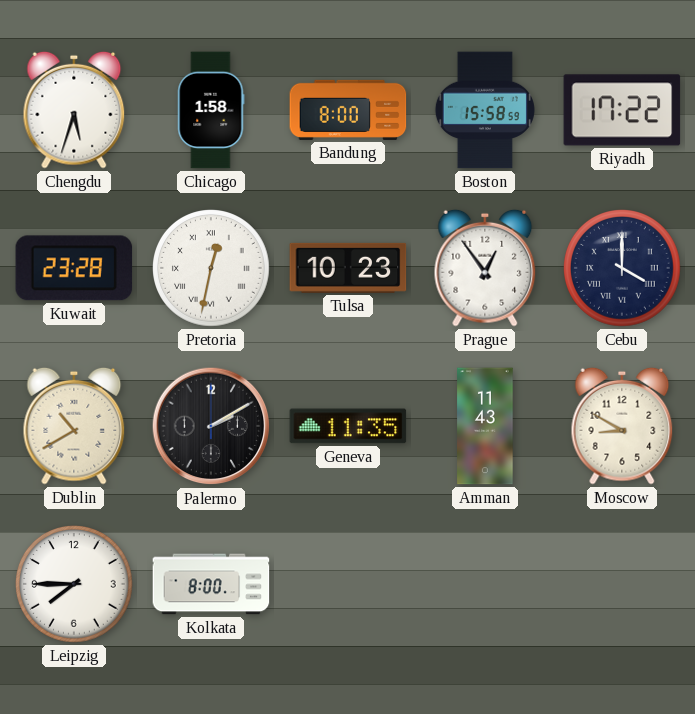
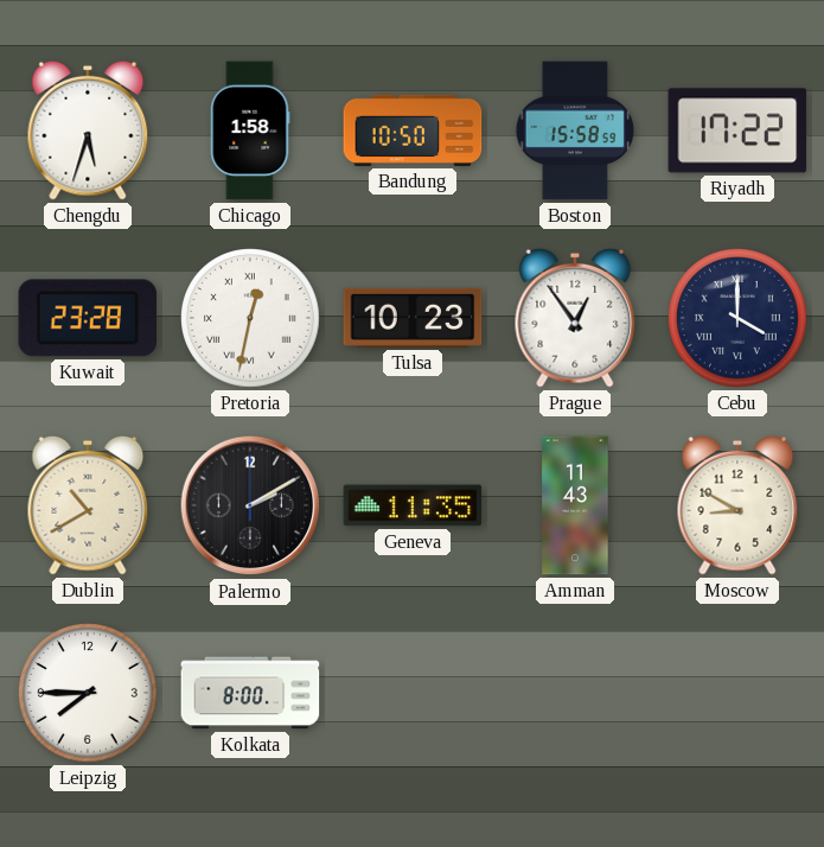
Bandung: 8:00 -> 10:50
